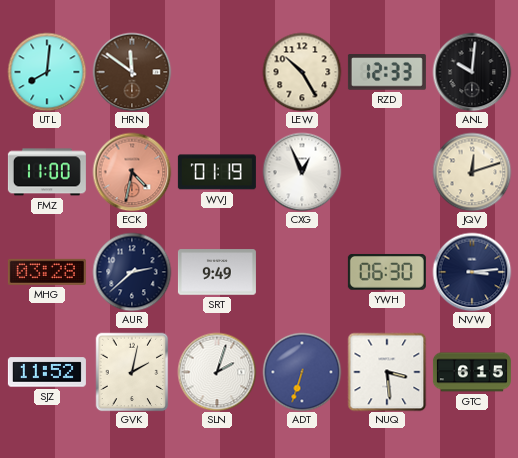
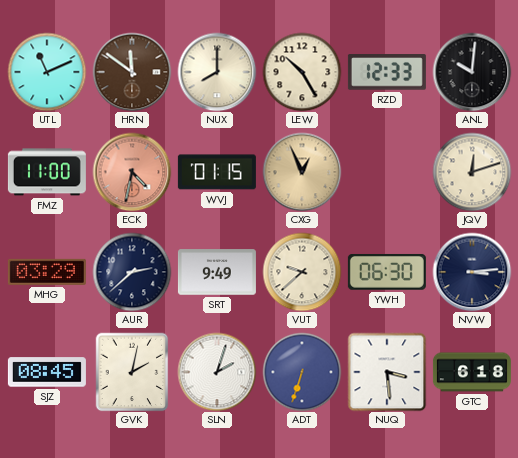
UTL: 8:01 -> 11:11
NUX: none -> 8:00
WVJ: 01:19 -> 01:15
CXG dial: white -> champagne
MHG: 03:28 -> 03:29
VUT: none -> 9:38
SJZ: 11:52 -> 08:45
GTC: 6:15 -> 6:18
